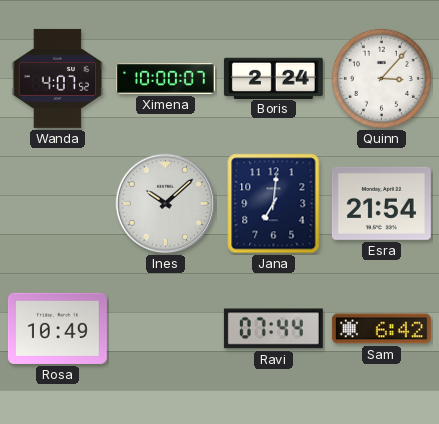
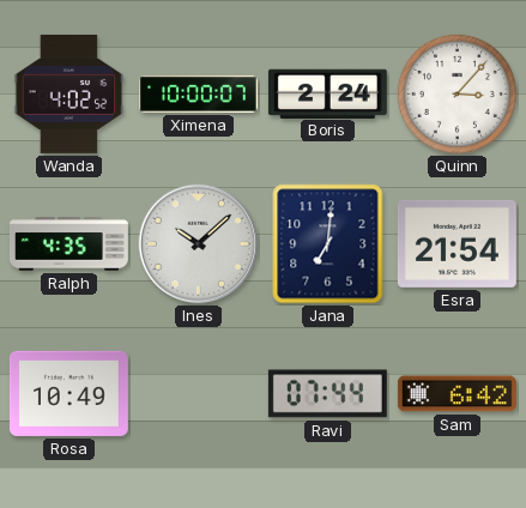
Wanda: 4:07 -> 4:02
Ralph: none -> 4:35
